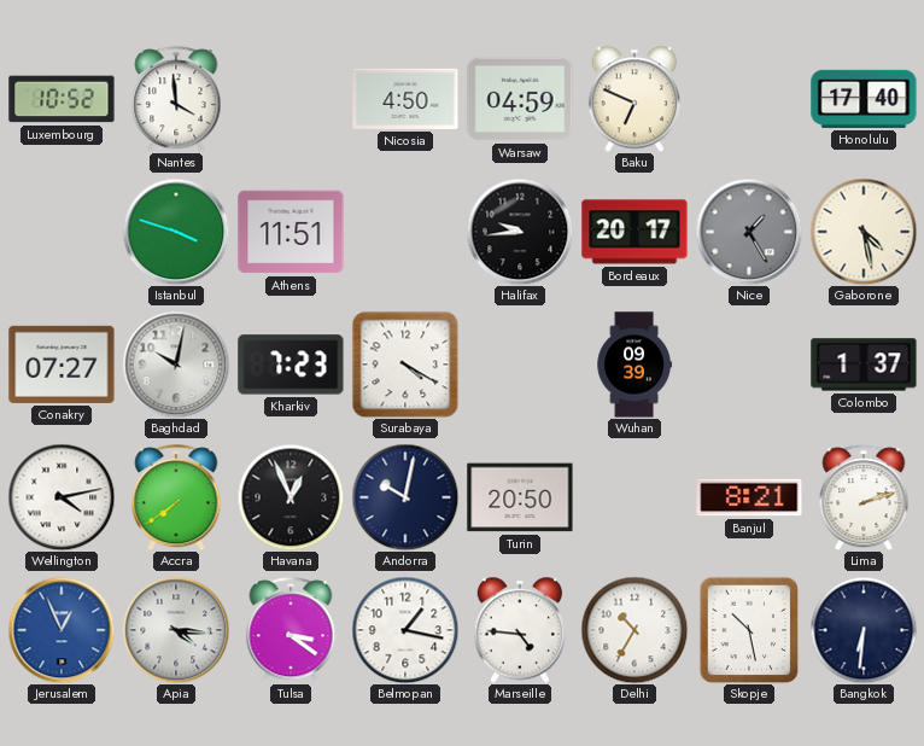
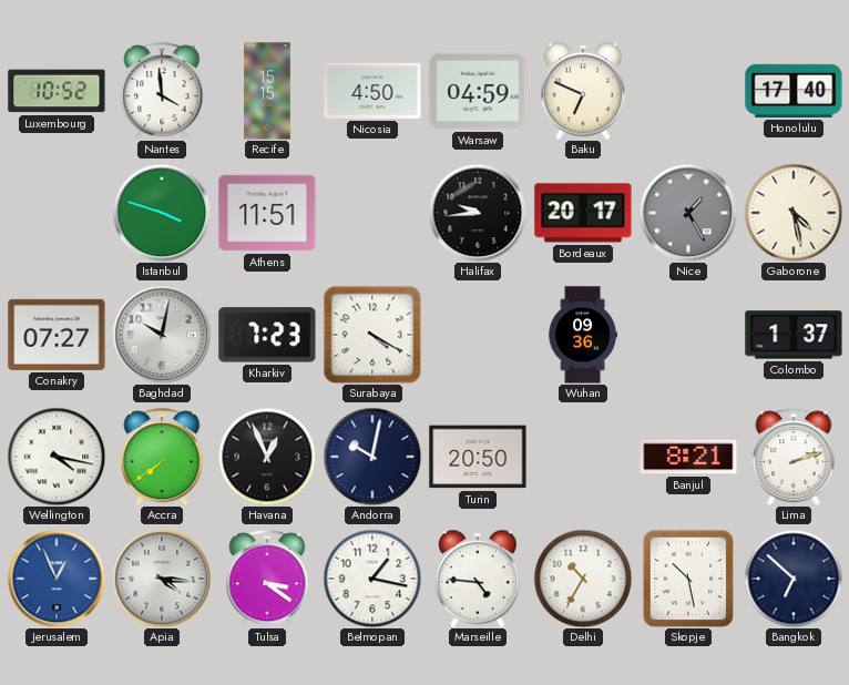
Recife: none -> 15:15
Wuhan: 09:39 -> 09:36
Wellington: 4:13 -> 4:17
Bangkok: 6:31 -> 6:52
